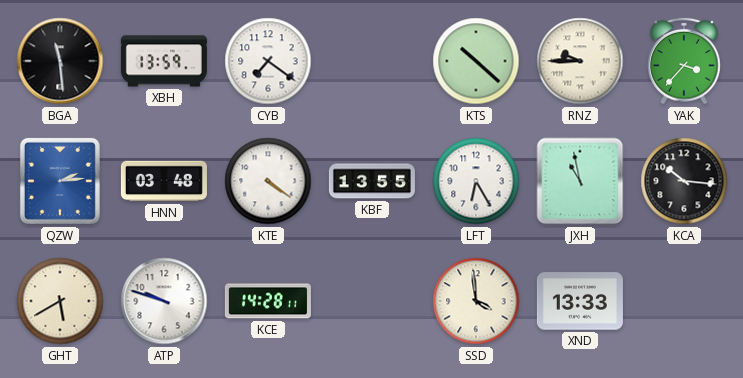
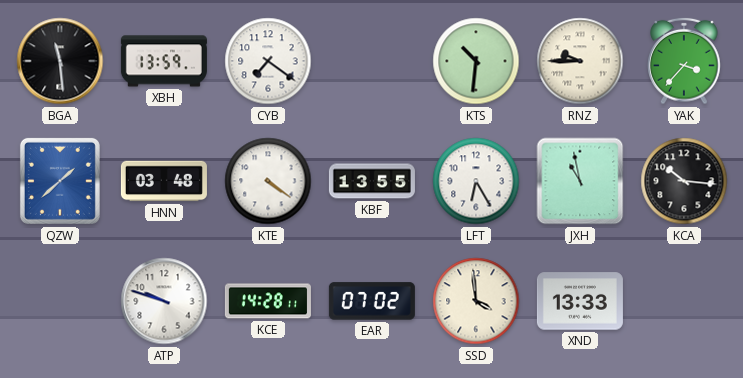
KTS: 10:22 -> 10:31
QZW: 2:14 -> 1:38
GHT: 5:40 -> none
EAR: none -> 07:02
